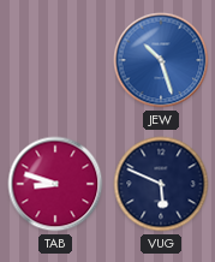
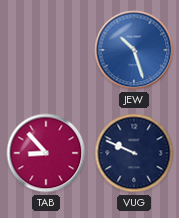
TAB: 8:48 -> 8:53
VUG: 5:49 -> 9:49
